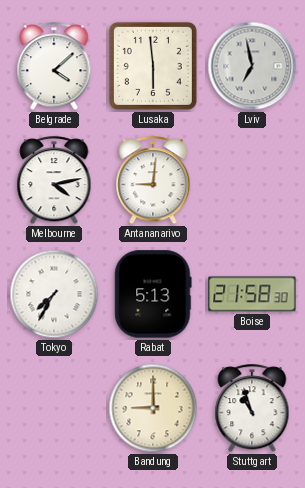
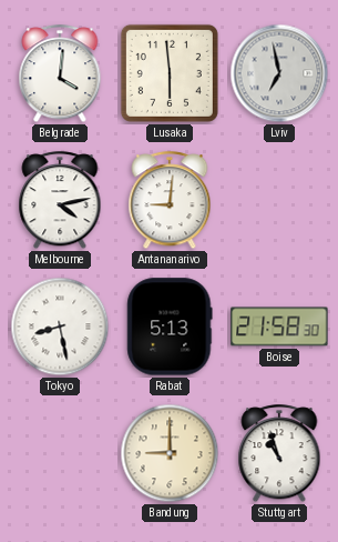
Belgrade: 4:08 -> 4:01
Tokyo: 7:35 -> 8:28
